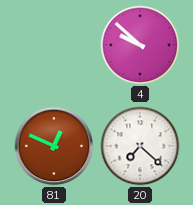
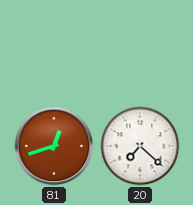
4: 9:52 -> none
81: 12:49 -> 12:42
